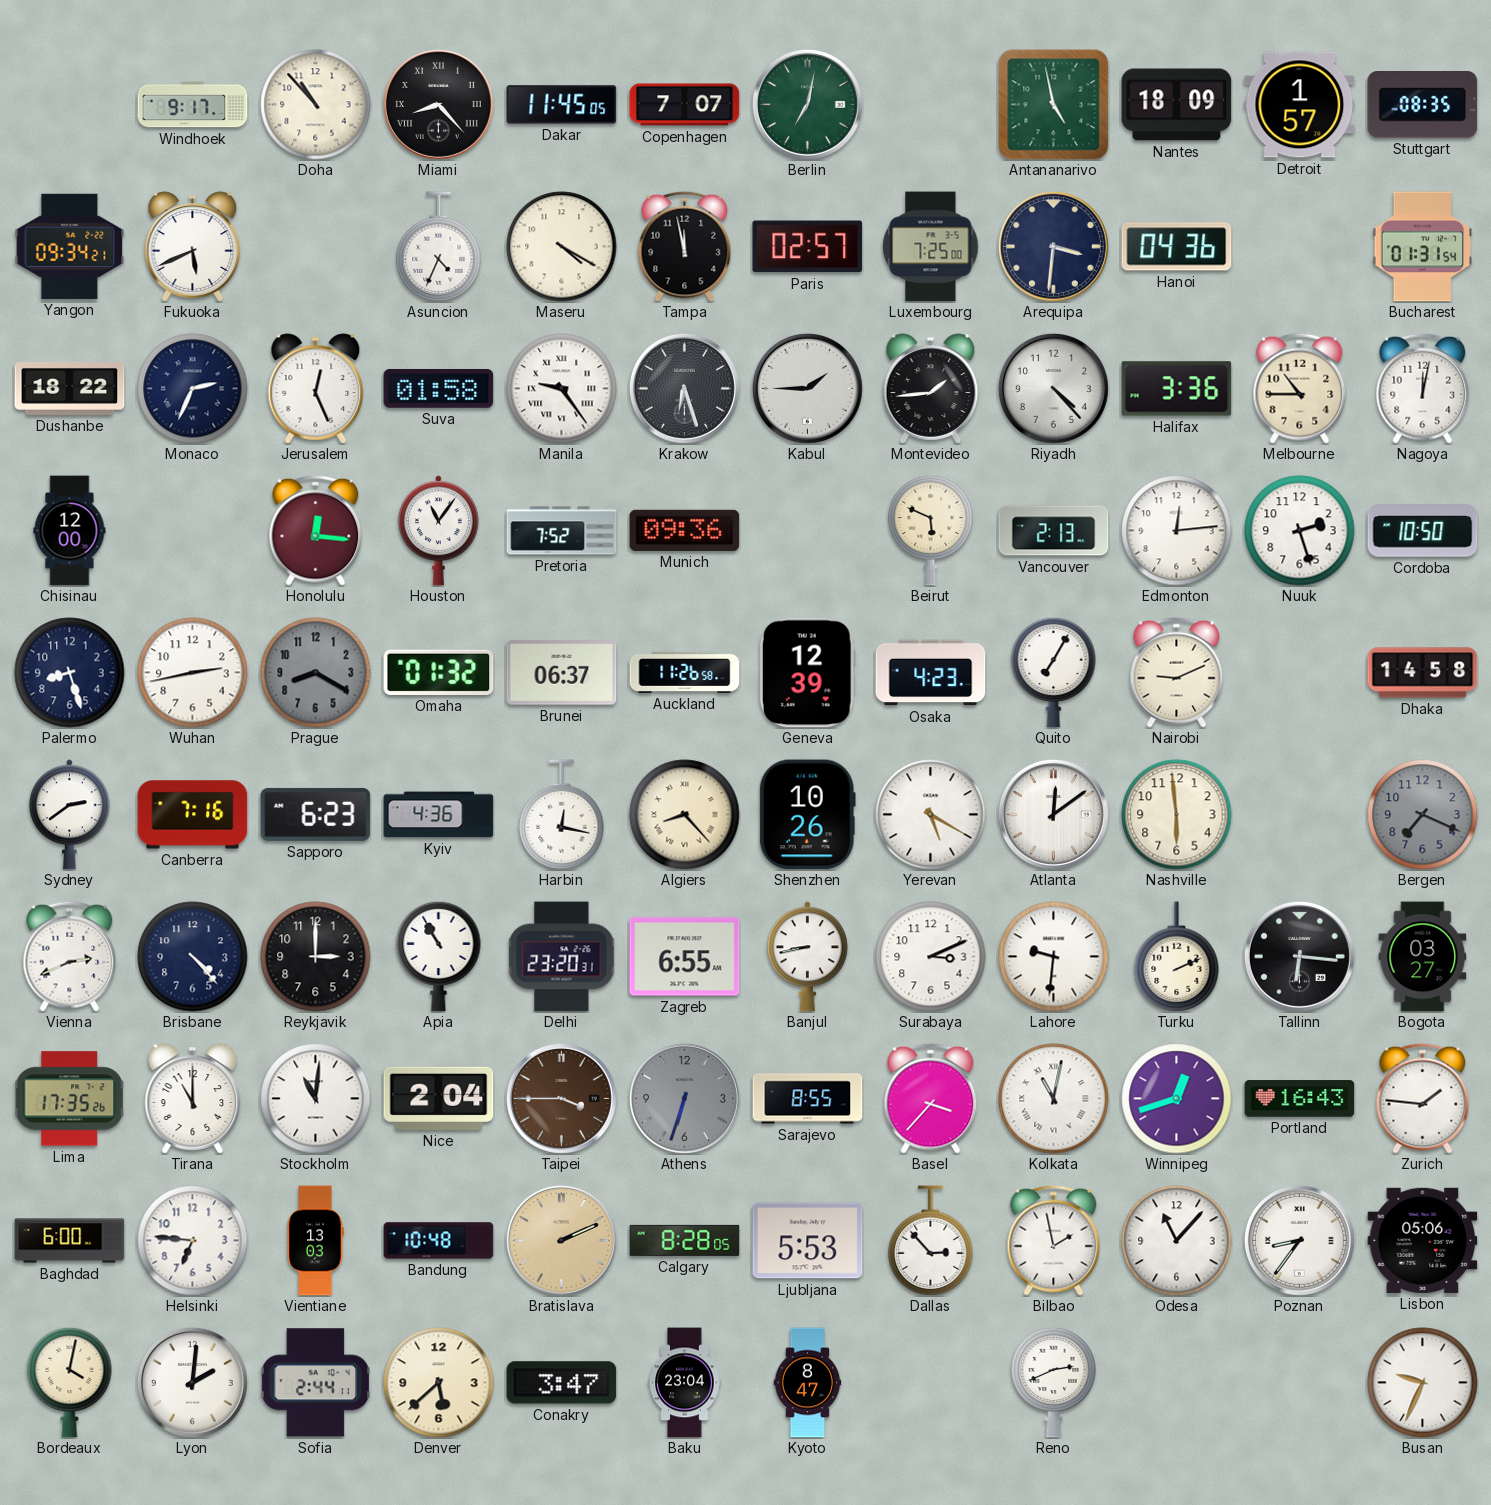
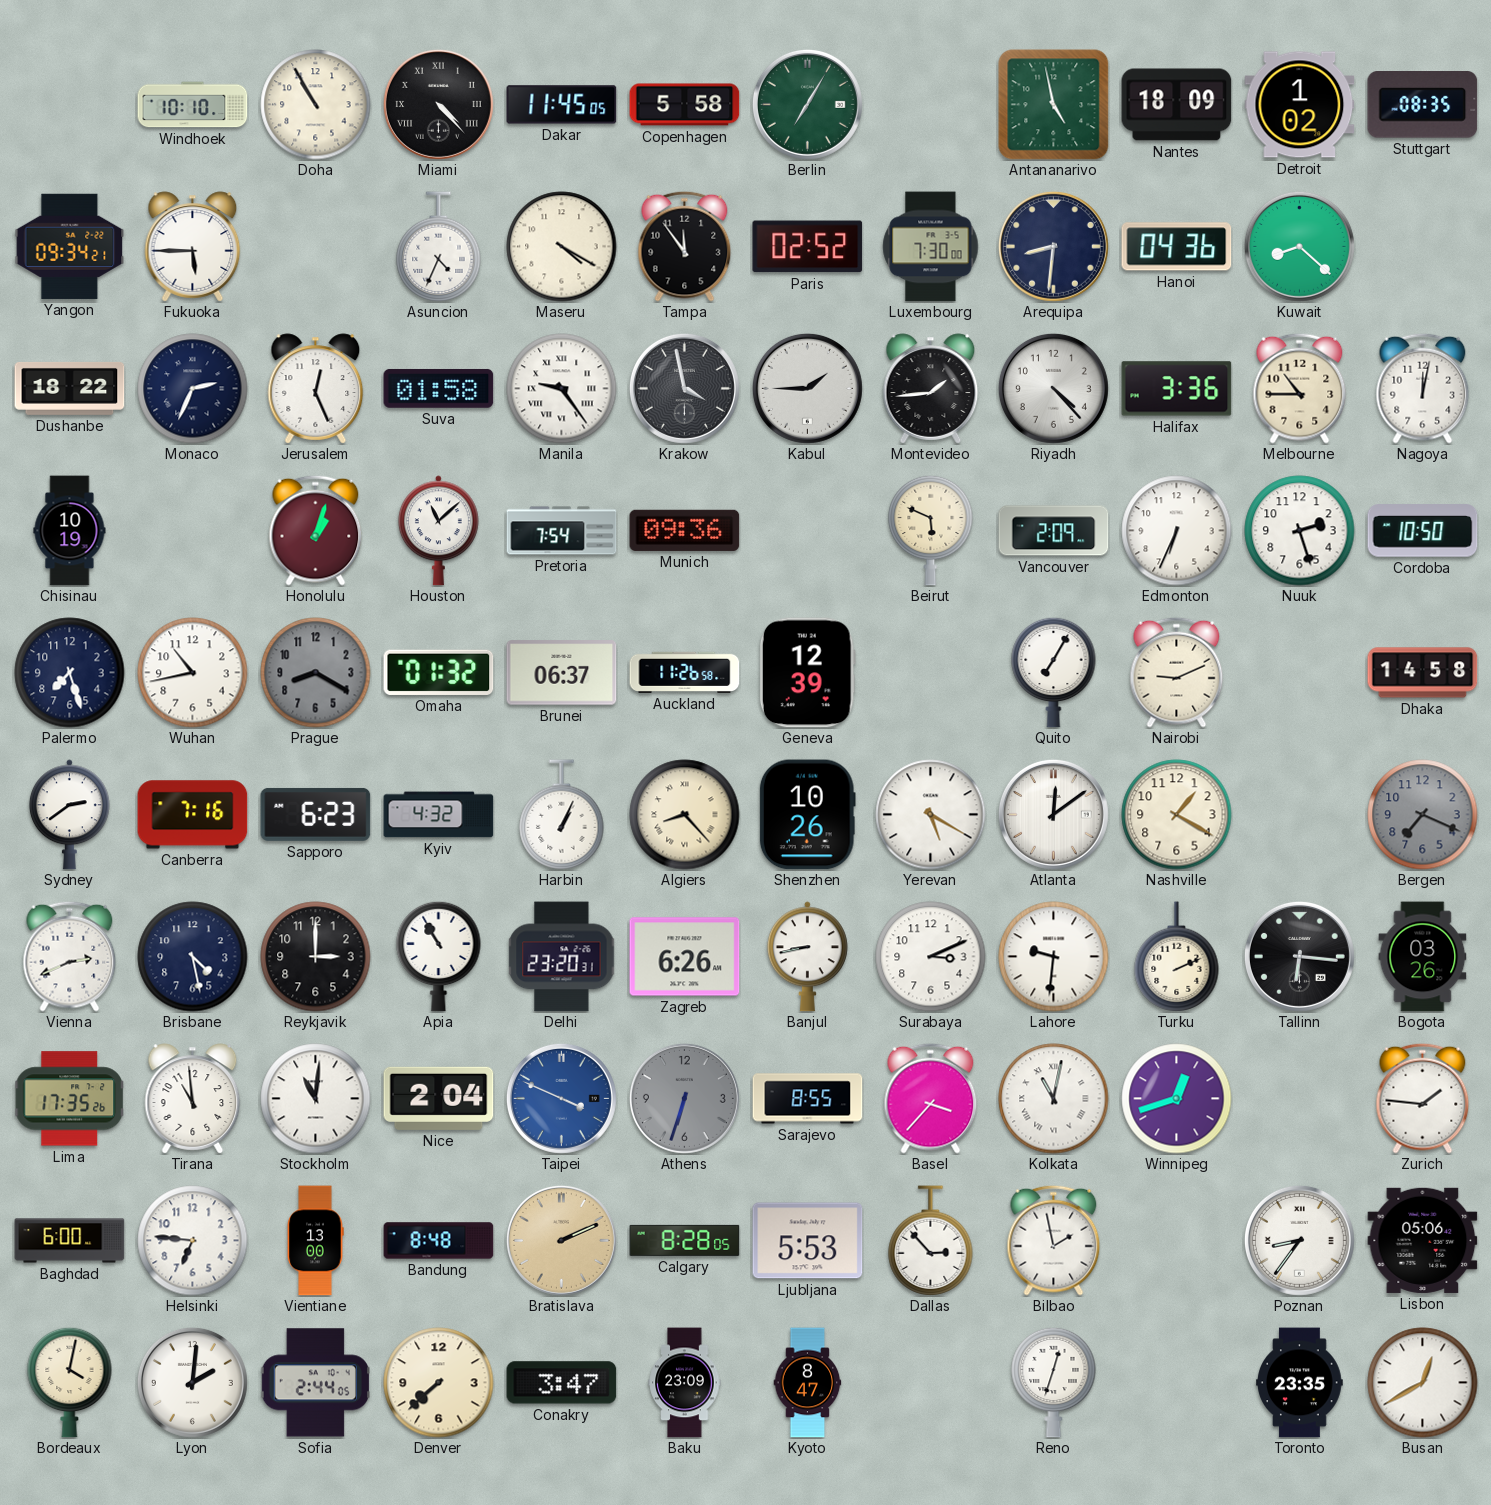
Windhoek: 9:17 -> 10:10
Doha: 10:53 -> 10:55
Miami: 8:23 -> 4:23
Copenhagen: 7:07 -> 5:58
Berlin: 7:02 -> 7:05
Detroit: 1:57 -> 1:02
Fukuoka: 5:41 -> 5:45
Tampa: 11:58 -> 11:54
Paris: 02:57 -> 02:52
Luxembourg: 7:25 -> 7:30
Arequipa: 3:31 -> 8:31
Kuwait: none -> 8:22
Bucharest: 01:31 -> none
Krakow: 6:27 -> 3:58
Chisinau: 12:00 -> 10:19
Honolulu: 12:16 -> 1:03
Houston: 11:06 -> 11:08
Pretoria: 7:52 -> 7:54
Vancouver: 2:13 -> 2:09
Edmonton: 12:14 -> 6:34
Palermo: 8:27 -> 7:27
Wuhan: 2:43 -> 10:43
Osaka: 4:23 -> none
Kyiv: 4:36 -> 4:32
Harbin: 12:17 -> 1:04
Nashville: 5:59 -> 1:20
Brisbane: 4:23 -> 4:28
Zagreb: 6:55 -> 6:26
Bogota: 03:27 -> 03:26
Tirana: 11:00 -> 10:59
Taipei: 3:45 -> 3:49
Taipei dial: brown -> blue
Portland: 16:43 -> none
Vientiane: 13:03 -> 13:00
Bandung: 10:48 -> 8:48
Odesa: 11:07 -> none
Sofia: 2:44:11 -> 2:44:05
Denver: 5:38 -> 7:38
Baku: 23:04 -> 23:09
Reno: 2:41 -> 12:33
Toronto: none -> 23:35
Busan: 9:34 -> 12:40
